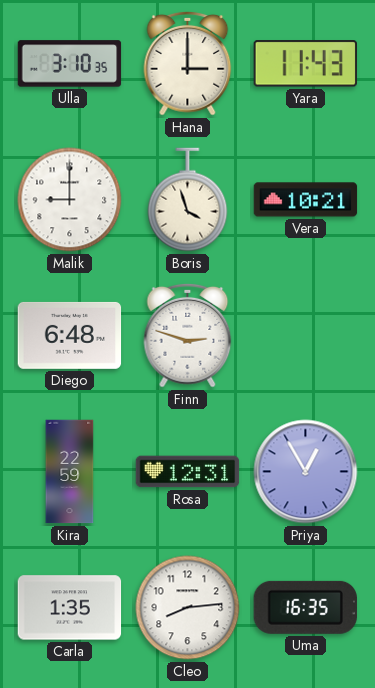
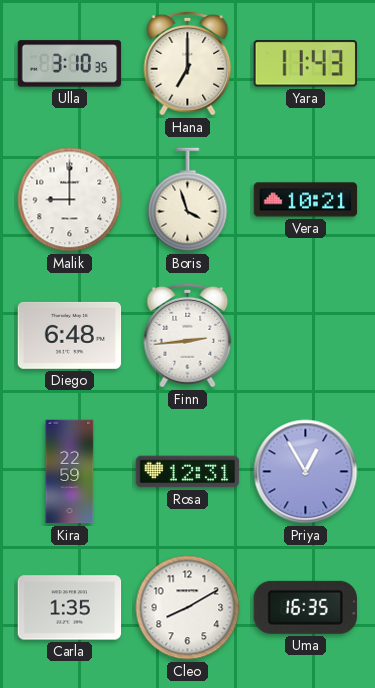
Hana: 3:00 -> 7:00
Finn: 2:48 -> 2:44
Cleo: 8:14 -> 8:10
